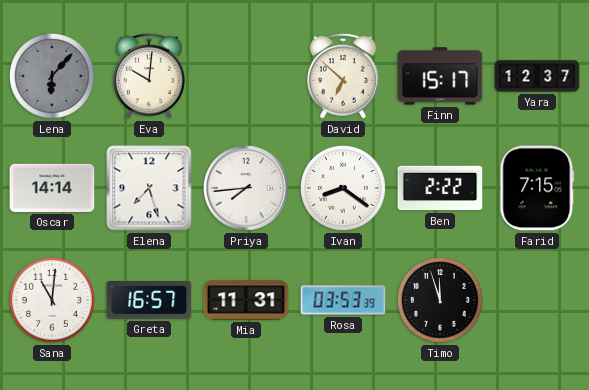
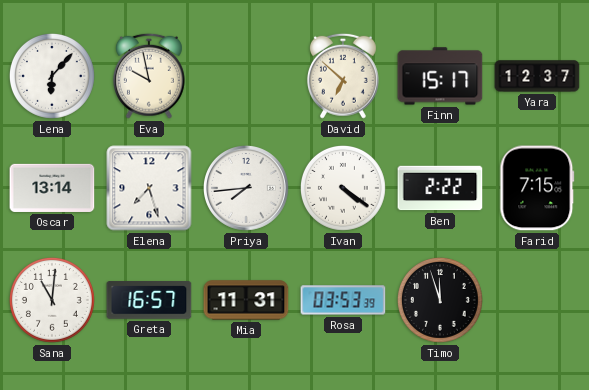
Lena dial: grey -> white
Eva: 10:01 -> 9:58
Oscar: 14:14 -> 13:14
Ivan: 8:21 -> 4:21
